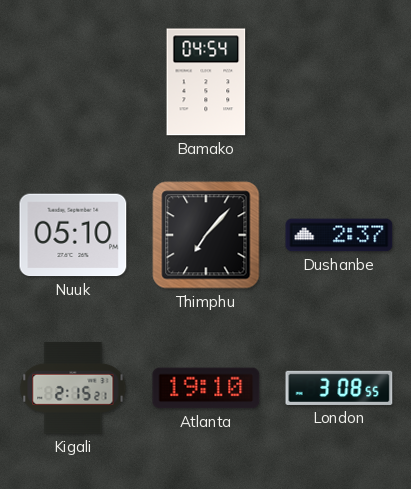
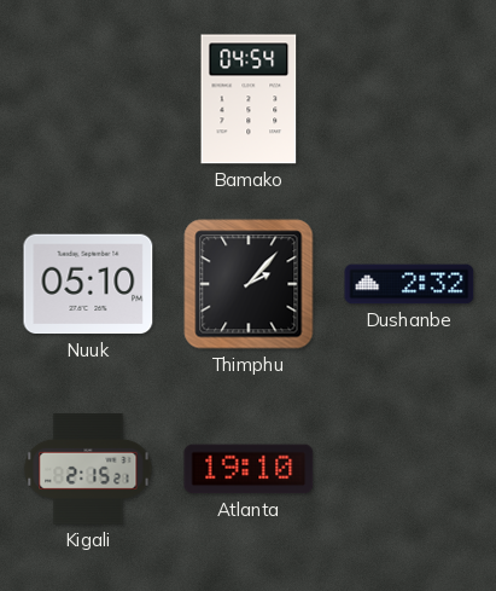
Thimphu: 7:07 -> 2:07
Dushanbe: 2:37 -> 2:32
London: 3:08 -> none
